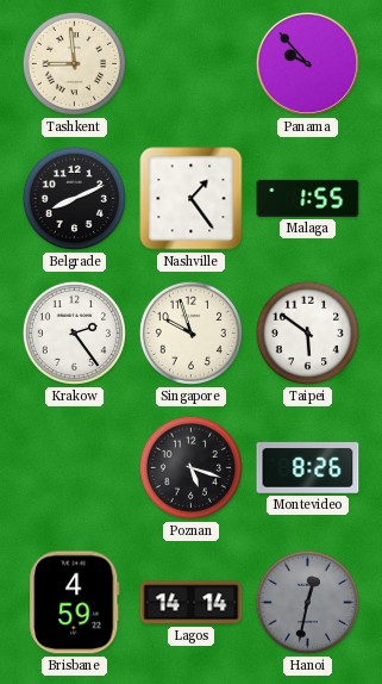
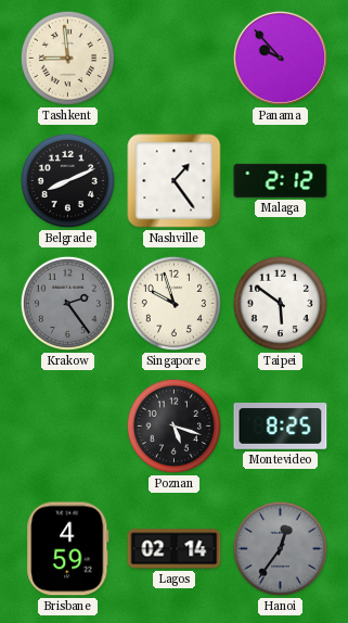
Malaga: 1:55 -> 2:12
Krakow dial: white -> grey
Montevideo: 8:26 -> 8:25
Lagos: 14:14 -> 02:14
Hanoi: 12:32 -> 12:36
